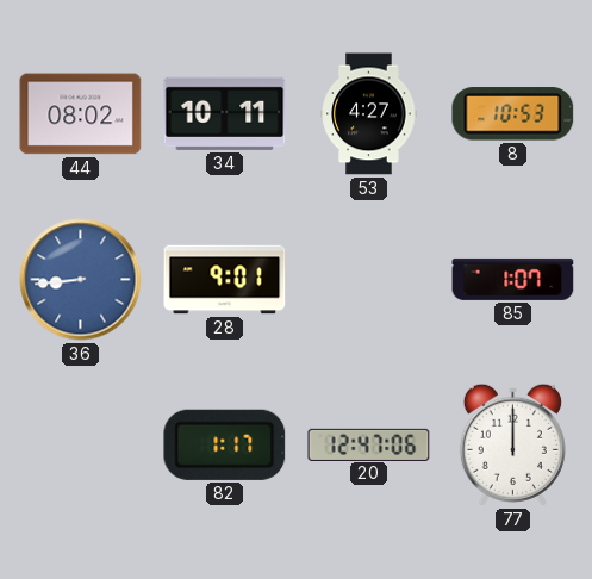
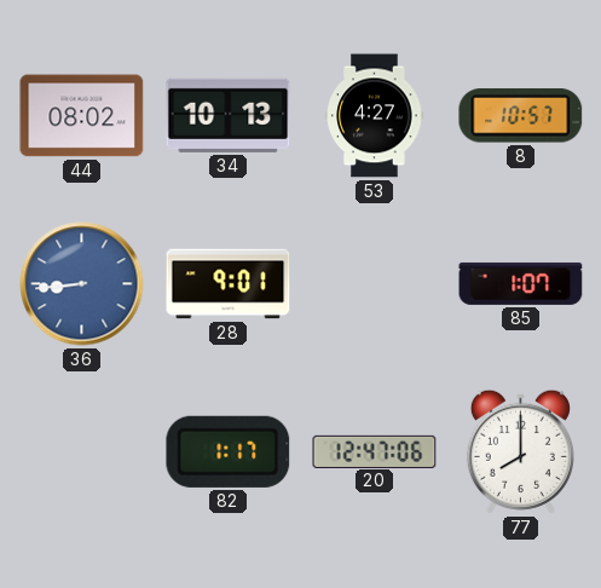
34: 10:11 -> 10:13
8: 10:53 -> 10:57
77: 12:00 -> 8:00
